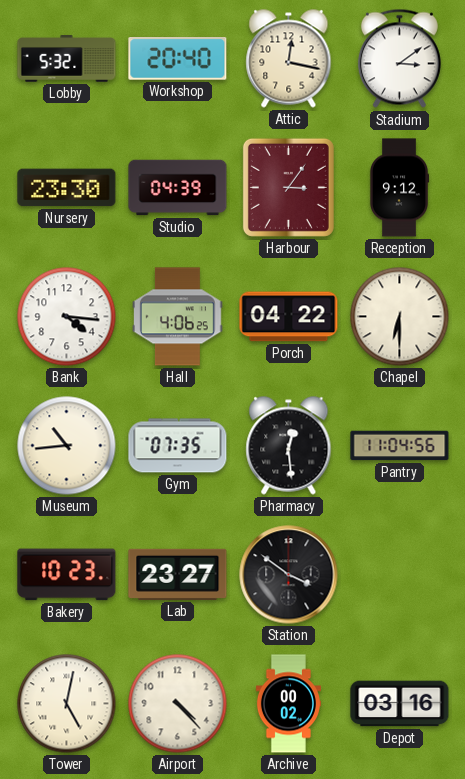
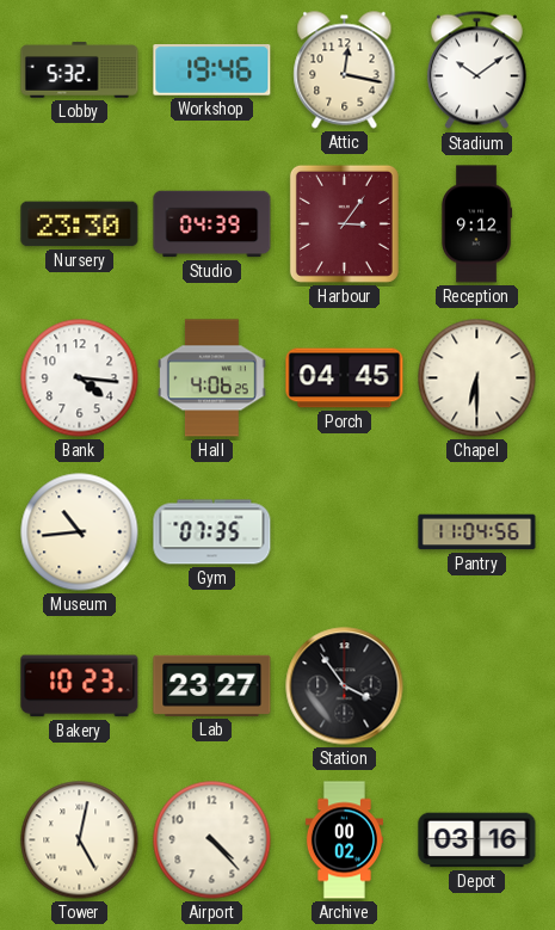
Workshop: 20:40 -> 19:46
Stadium: 3:09 -> 10:09
Porch: 04:22 -> 04:45
Pharmacy: 12:29 -> none
Station: 3:51 -> 3:54
